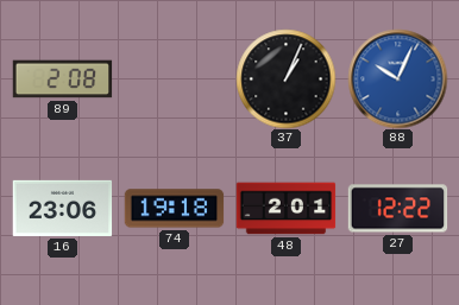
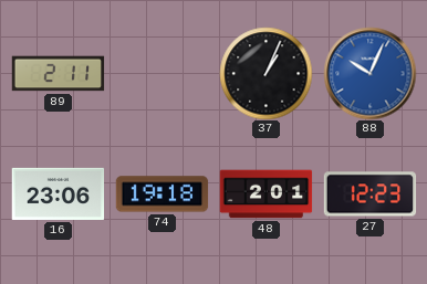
89: 2:08 -> 2:11
27: 12:22 -> 12:23
